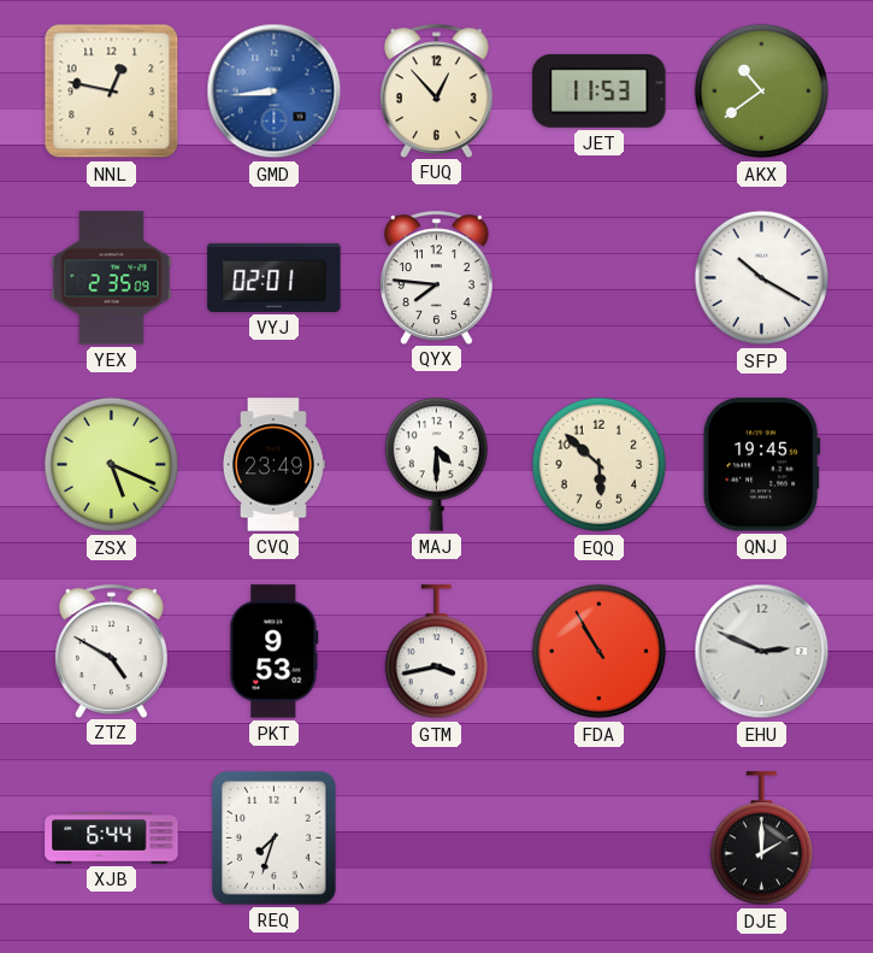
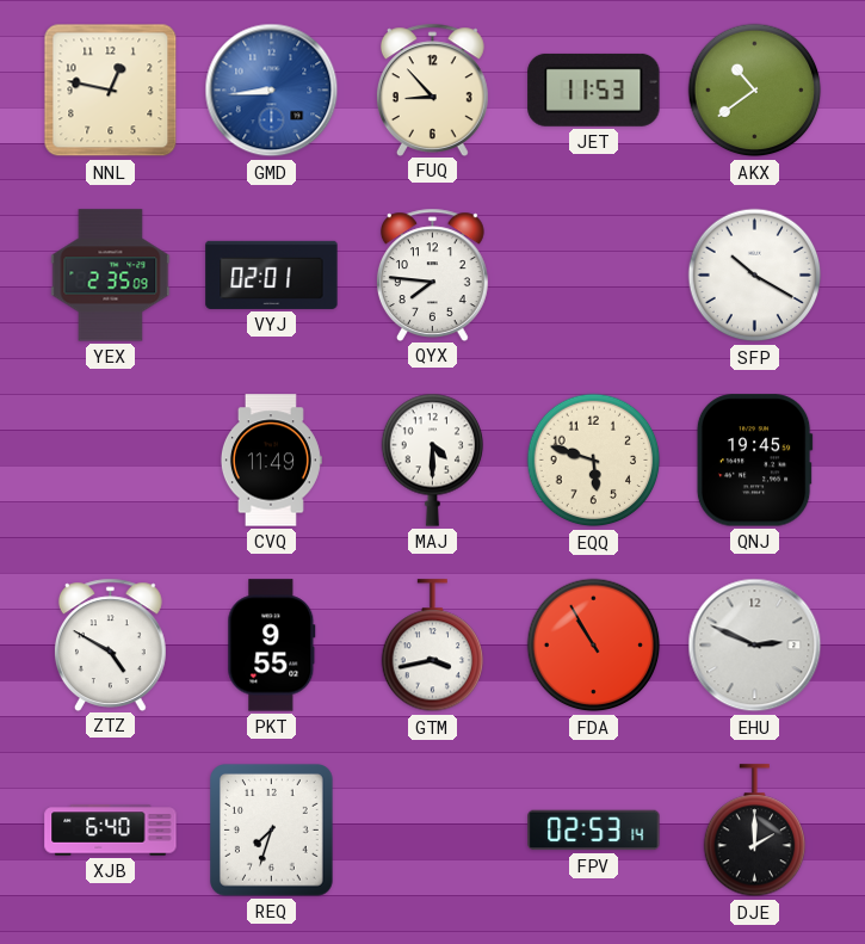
FUQ: 12:53 -> 8:53
ZSX: 5:19 -> none
CVQ: 23:49 -> 11:49
EQQ: 5:52 -> 5:48
PKT: 9:53 -> 9:55
XJB: 6:44 -> 6:40
FPV: none -> 02:53
